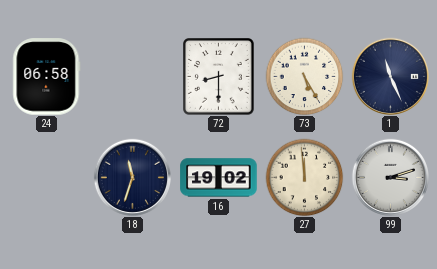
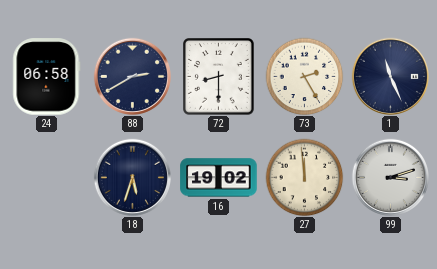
88: none -> 2:40
73: 5:25 -> 2:25
18: 11:33 -> 5:33
